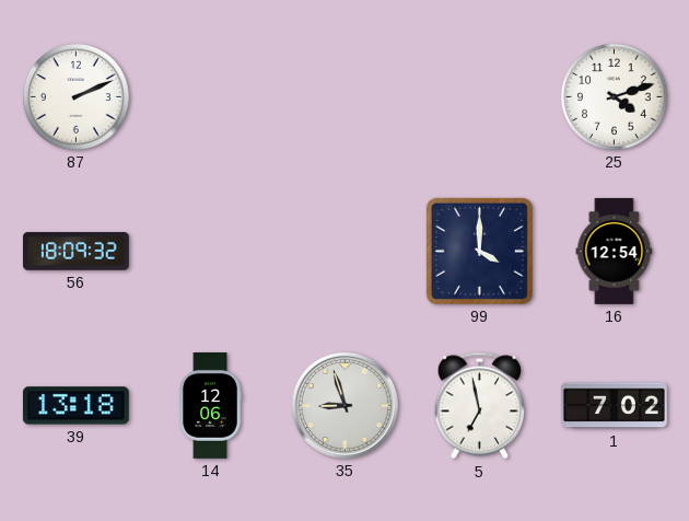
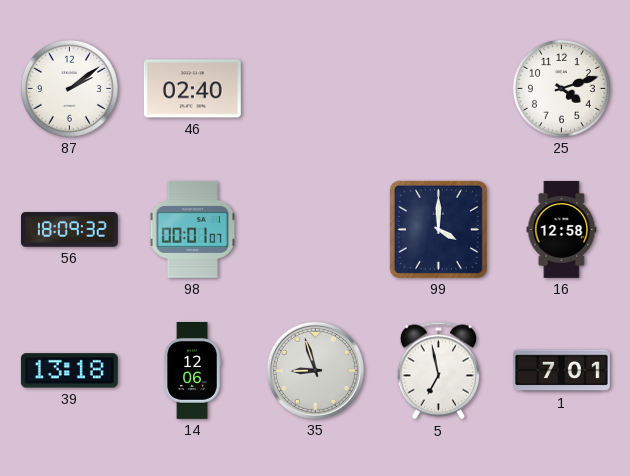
87: 2:11 -> 2:09
46: none -> 02:40
98: none -> 00:01
16: 12:54 -> 12:58
1: 7:02 -> 7:01
